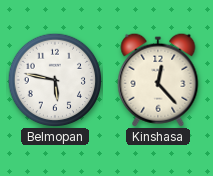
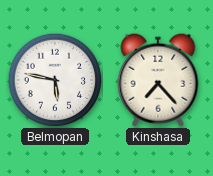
Kinshasa: 12:23 -> 7:23
